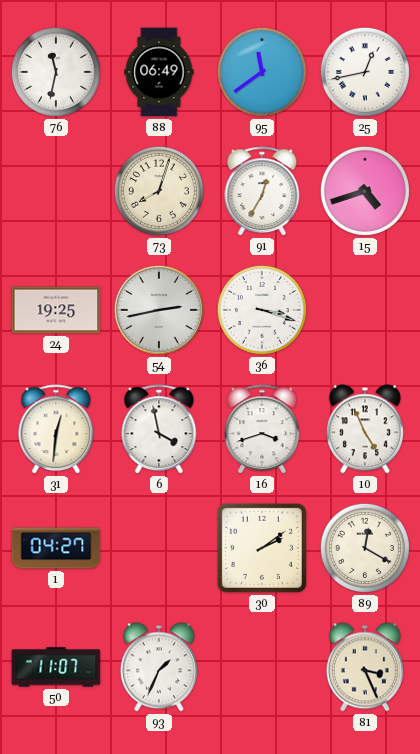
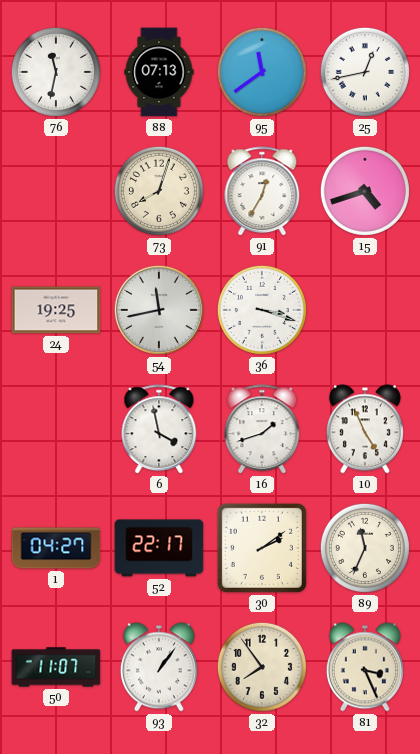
88: 06:49 -> 07:13
54: 2:43 -> 11:43
31: 12:31 -> none
16: 3:42 -> 1:42
52: none -> 22:17
89: 12:20 -> 11:34
93: 1:34 -> 1:06
32: none -> 7:54
